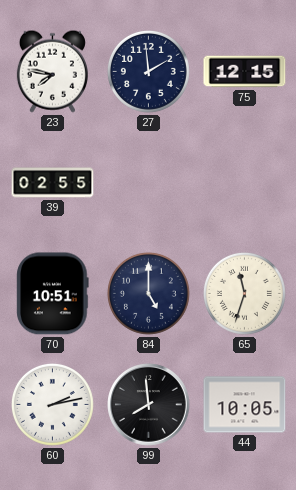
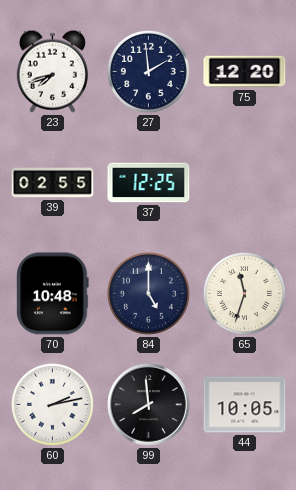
23: 7:47 -> 7:42
75: 12:15 -> 12:20
37: none -> 12:25
70: 10:51 -> 10:48
